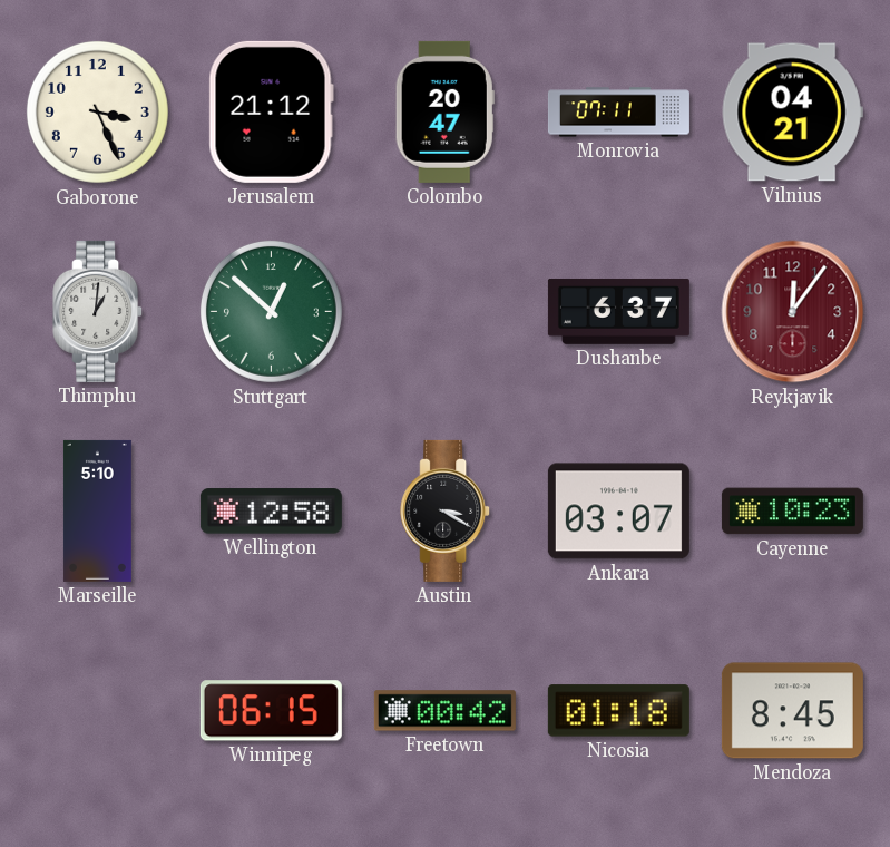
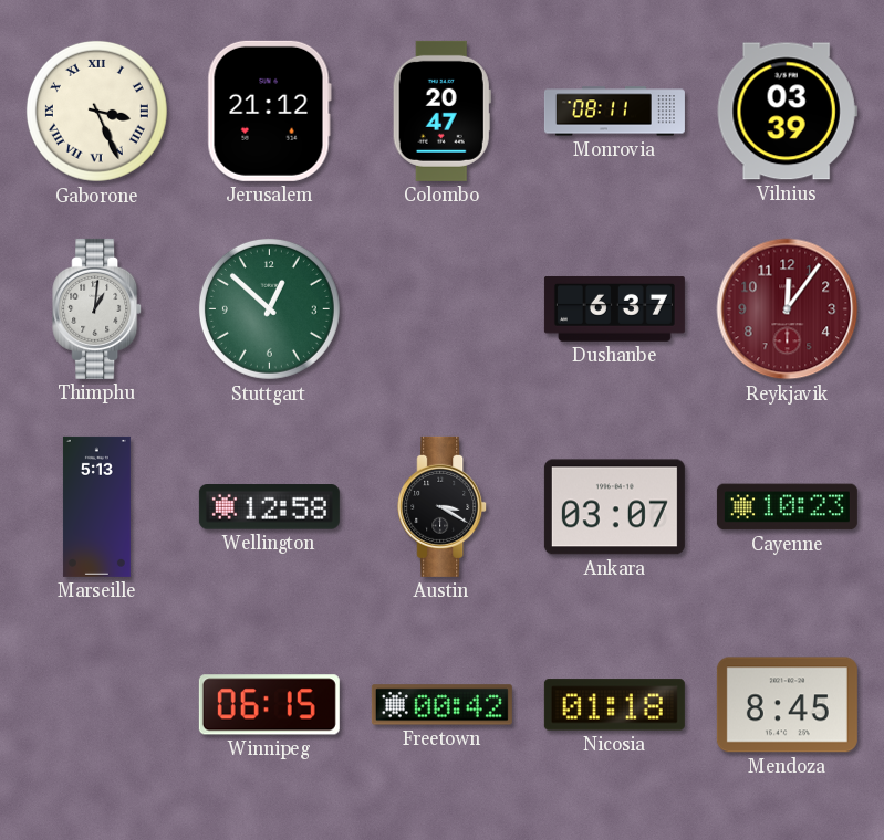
Gaborone numerals: Arabic -> Roman
Monrovia: 07:11 -> 08:11
Vilnius: 04:21 -> 03:39
Marseille: 5:10 -> 5:13
